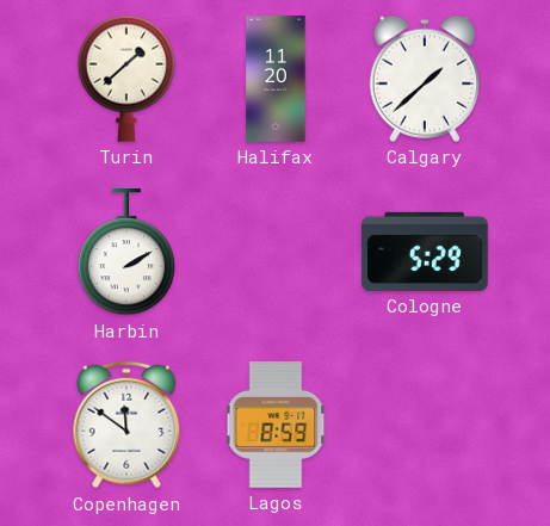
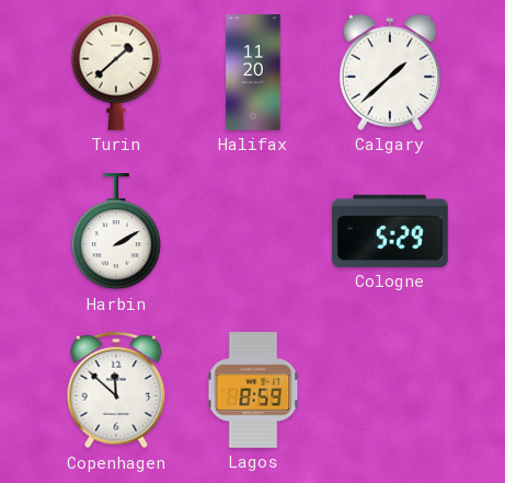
Copenhagen: 11:51 -> 11:52
